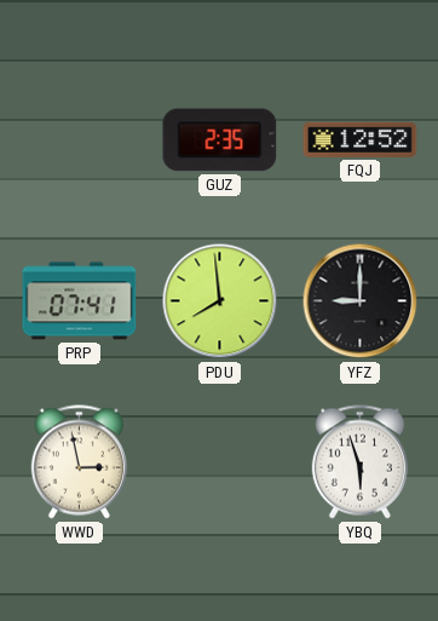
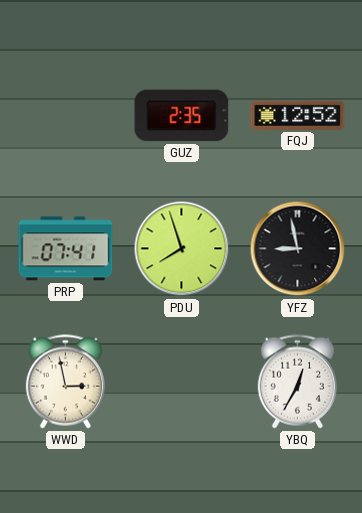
PDU: 7:59 -> 7:57
YFZ: 9:00 -> 8:58
YBQ: 5:57 -> 12:35
